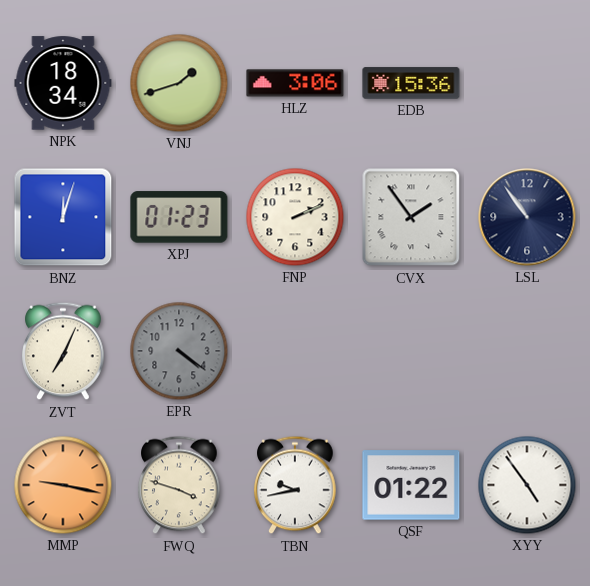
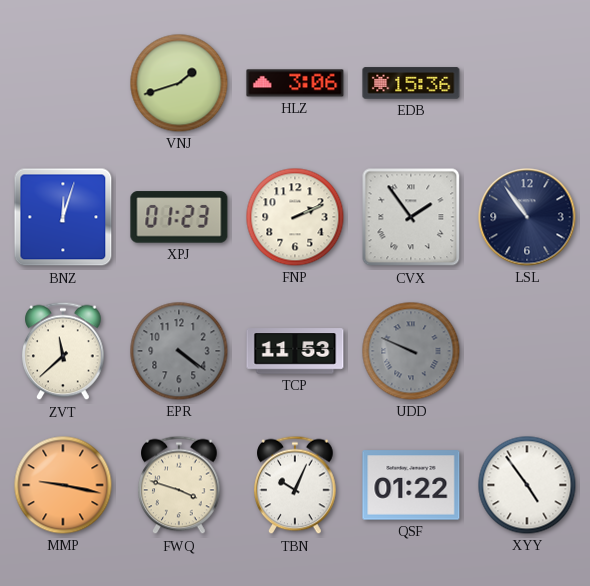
NPK: 18:34 -> none
ZVT: 7:04 -> 11:38
TCP: none -> 11:53
UDD: none -> 9:49
TBN: 9:43 -> 10:04
